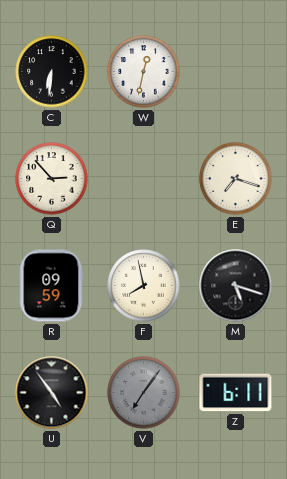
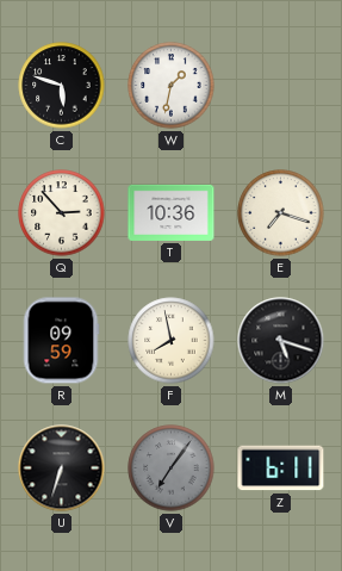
C: 6:31 -> 5:48
W: 12:32 -> 1:32
T: none -> 10:36
U: 4:54 -> 6:33
